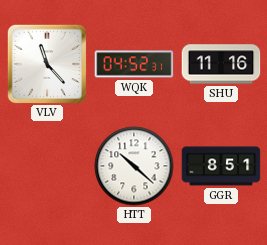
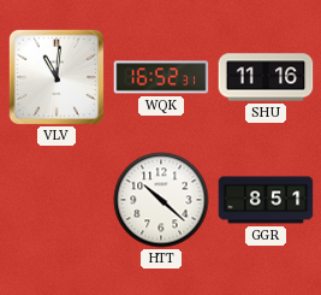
VLV: 11:23 -> 11:01
WQK: 04:52 -> 16:52
